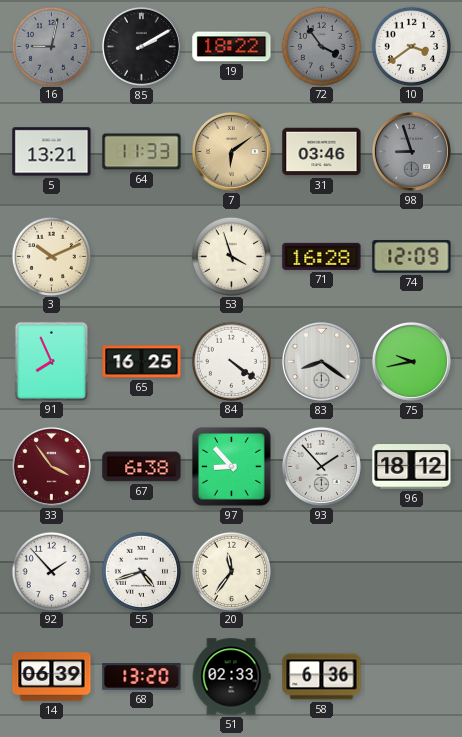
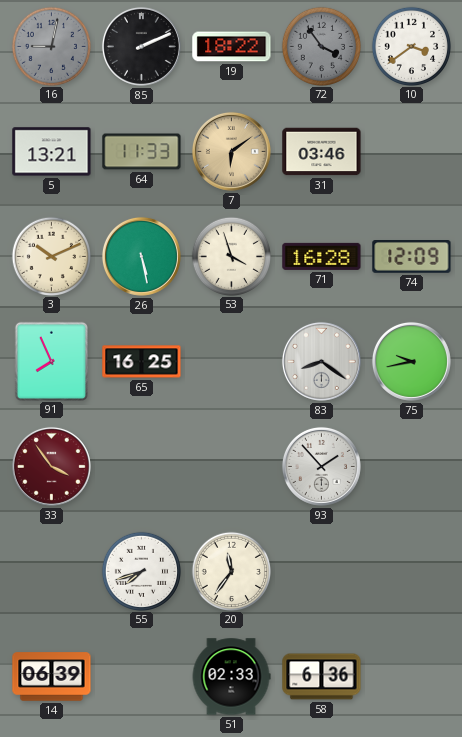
85: 2:10 -> 2:11
98: 8:57 -> none
26: none -> 5:28
84: 4:21 -> none
67: 6:38 -> none
97: 8:53 -> none
96: 18:12 -> none
92: 1:53 -> none
55: 4:42 -> 7:42
68: 13:20 -> none
